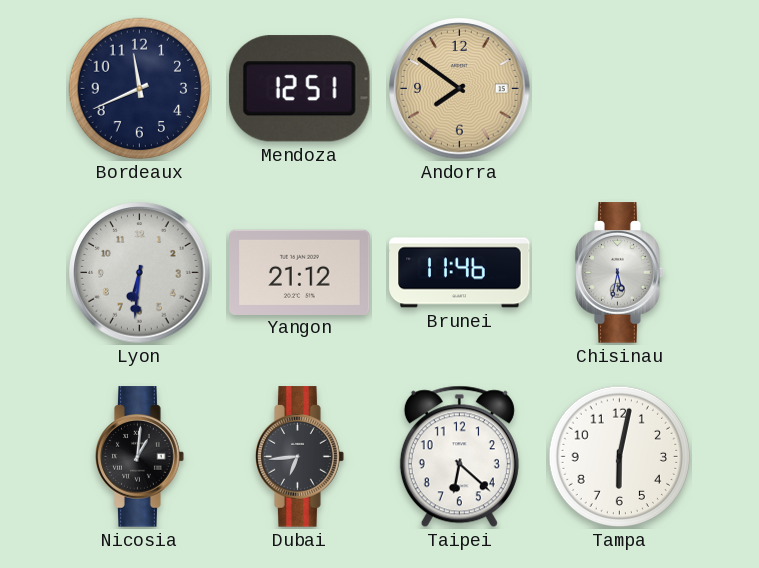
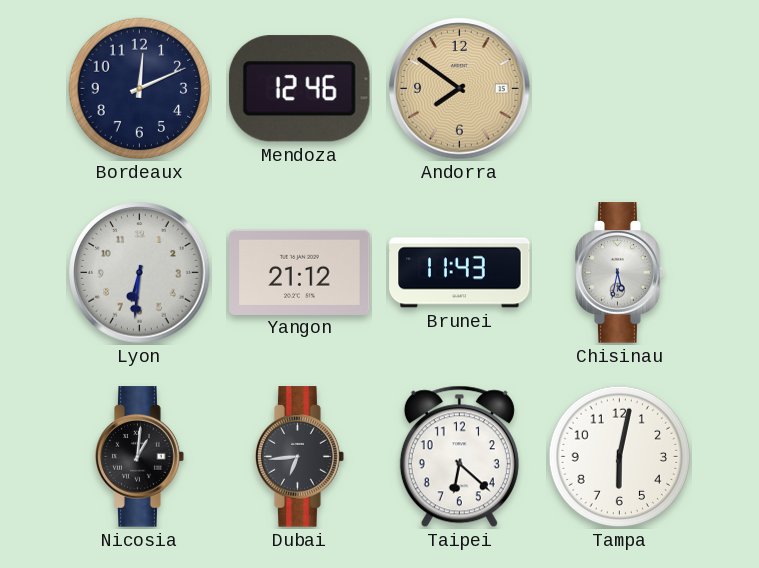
Bordeaux: 11:41 -> 12:11
Mendoza: 12:51 -> 12:46
Brunei: 11:46 -> 11:43
